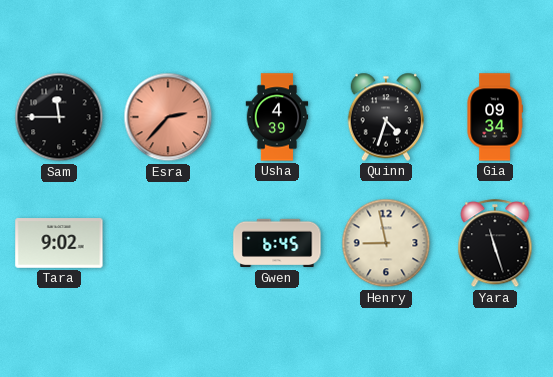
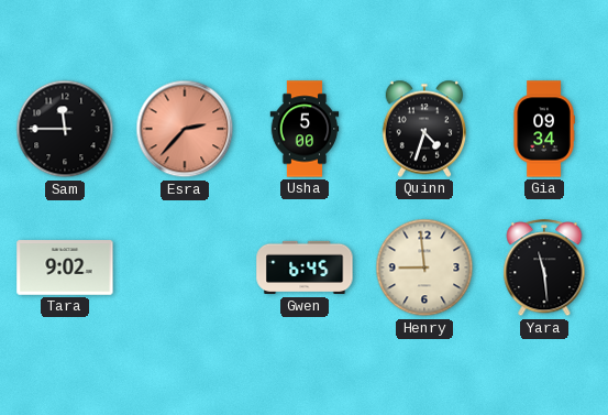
Usha: 4:39 -> 5:00
Henry: 8:58 -> 8:59
Yara: 11:27 -> 11:29
